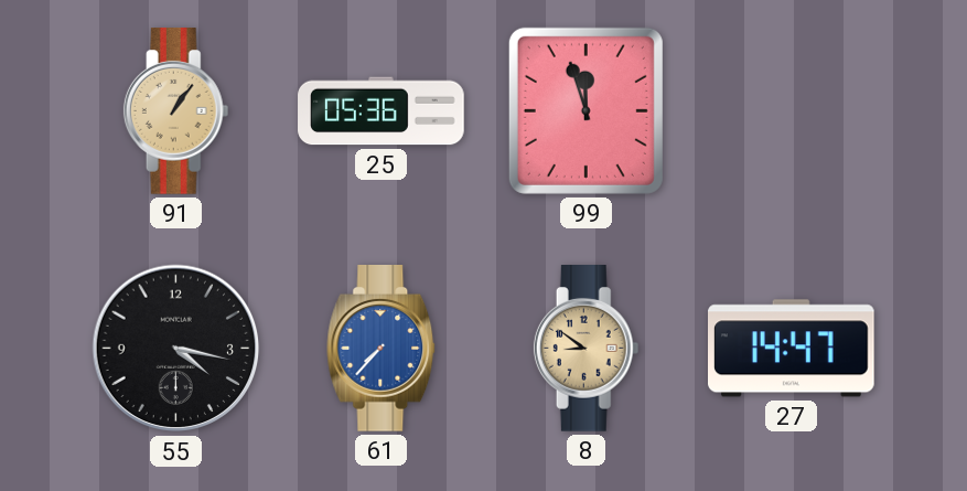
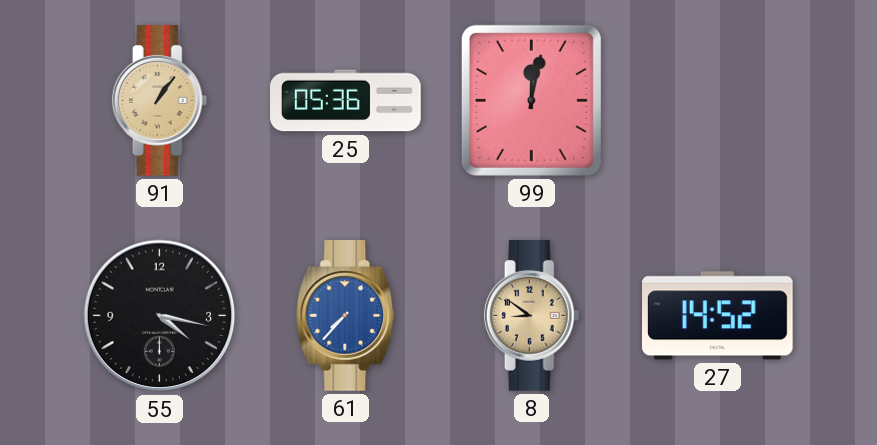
99: 11:57 -> 12:02
27: 14:47 -> 14:52
